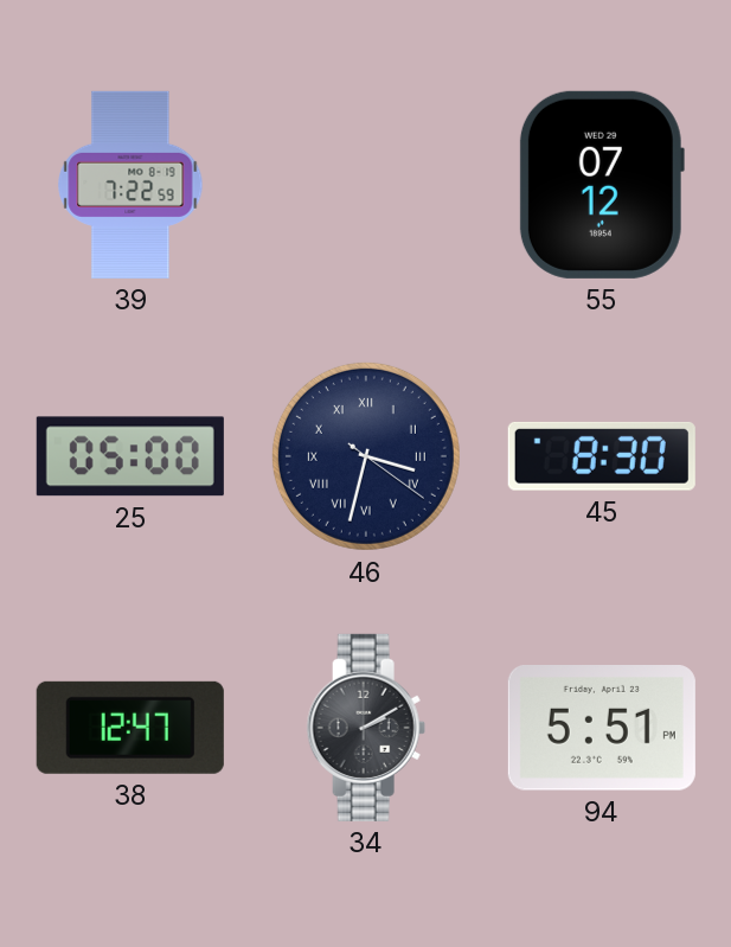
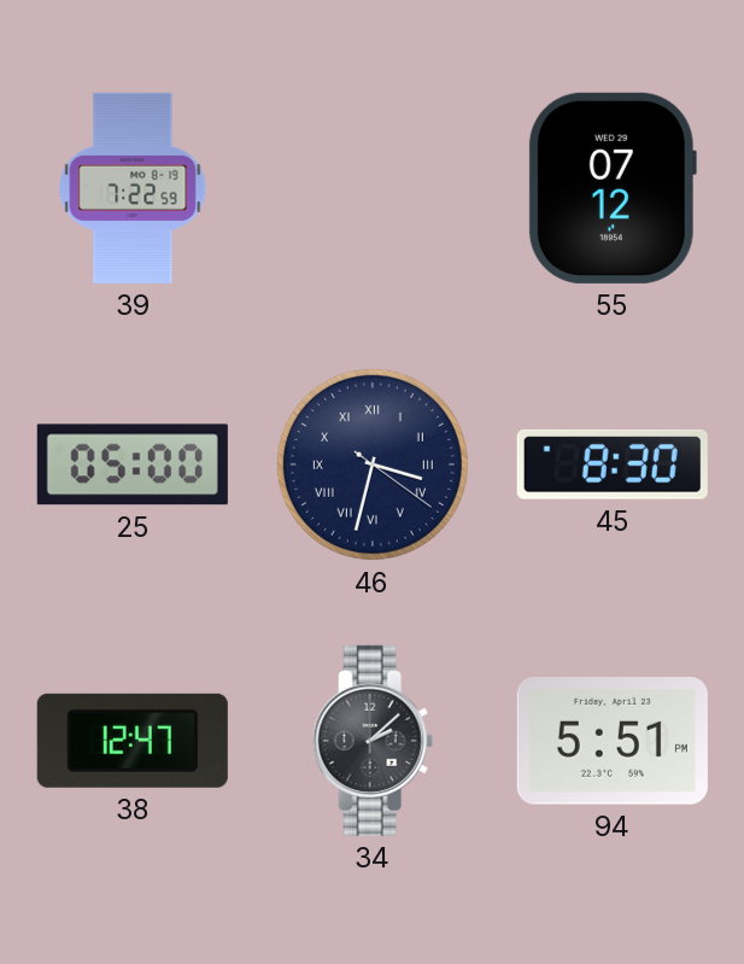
34: 2:10 -> 2:08
